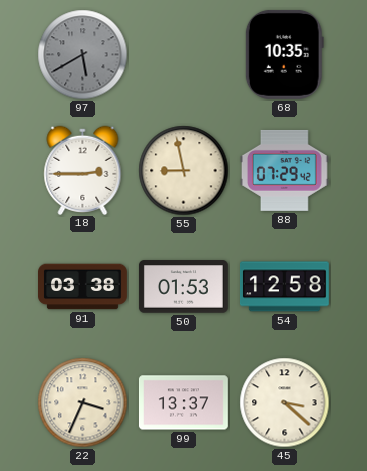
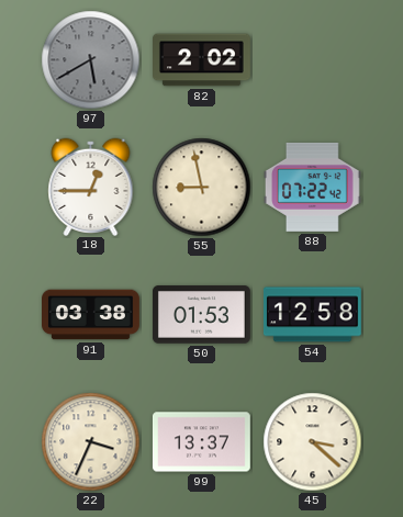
82: none -> 2:02
68: 10:35 -> none
18: 2:45 -> 12:45
88: 07:29 -> 07:22
